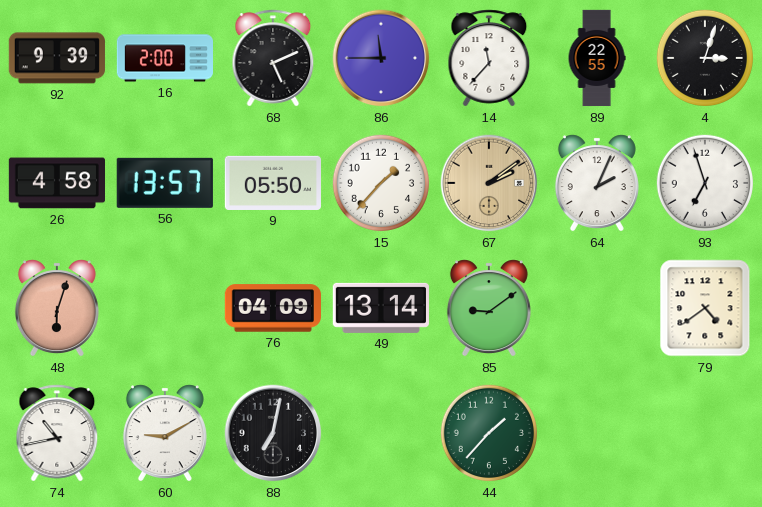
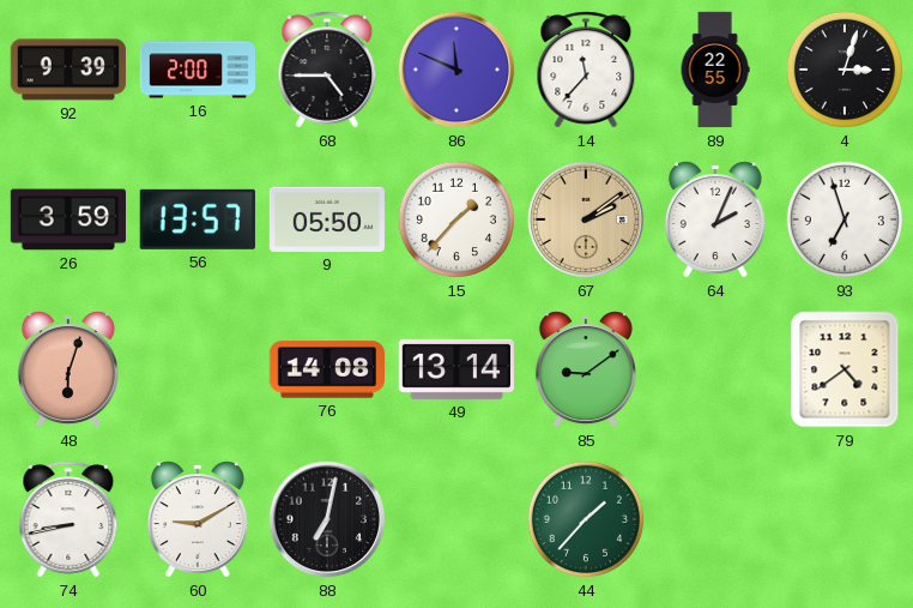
68: 5:11 -> 4:45
86: 11:45 -> 11:49
26: 4:58 -> 3:59
76: 04:09 -> 14:08
74: 10:43 -> 8:43
